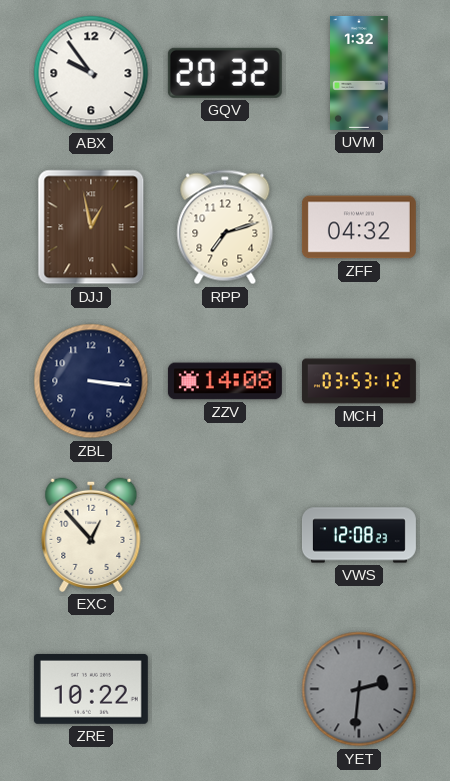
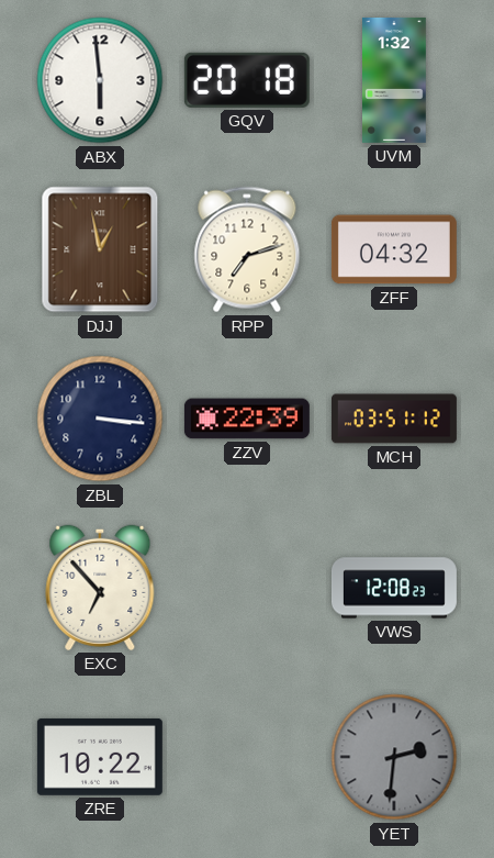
ABX: 9:54 -> 5:59
GQV: 20:32 -> 20:18
ZZV: 14:08 -> 22:39
MCH: 03:53 -> 03:51
EXC: 12:53 -> 6:53
